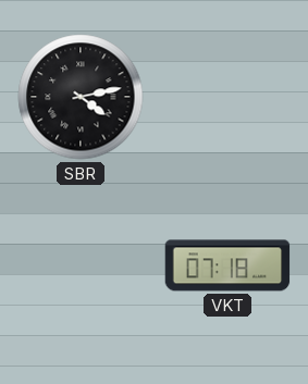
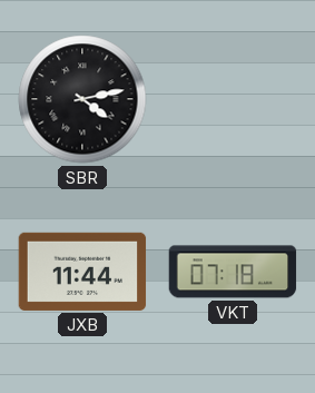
JXB: none -> 11:44
